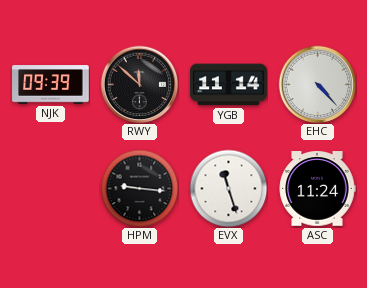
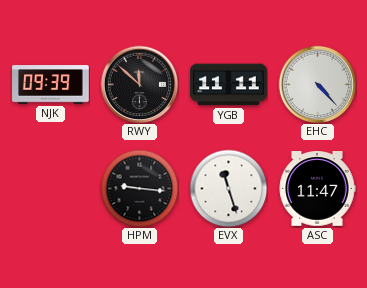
YGB: 11:14 -> 11:11
ASC: 11:24 -> 11:47
